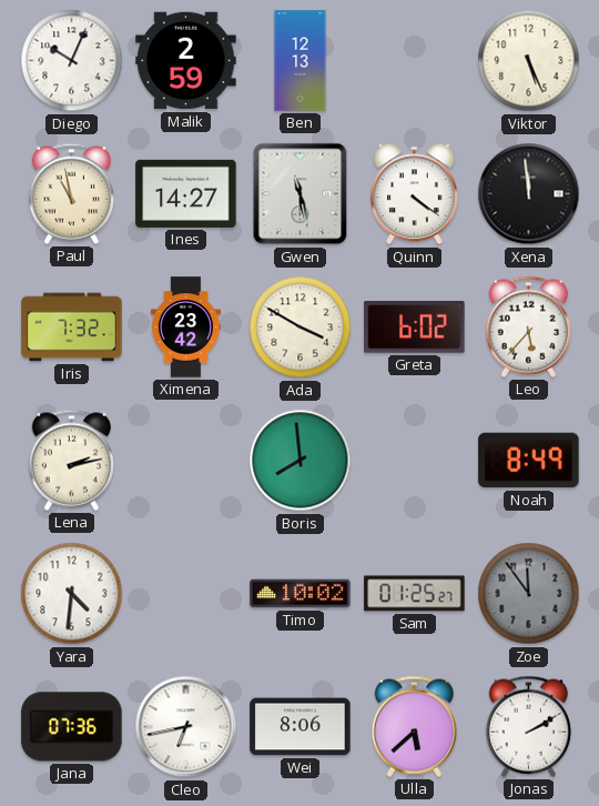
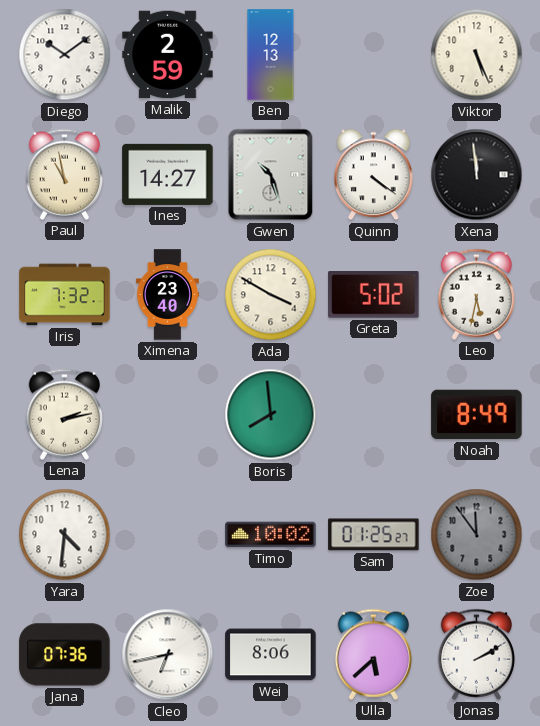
Diego: 10:04 -> 10:09
Gwen: 11:28 -> 10:27
Ximena: 23:42 -> 23:40
Greta: 6:02 -> 5:02
Leo: 5:37 -> 5:32
